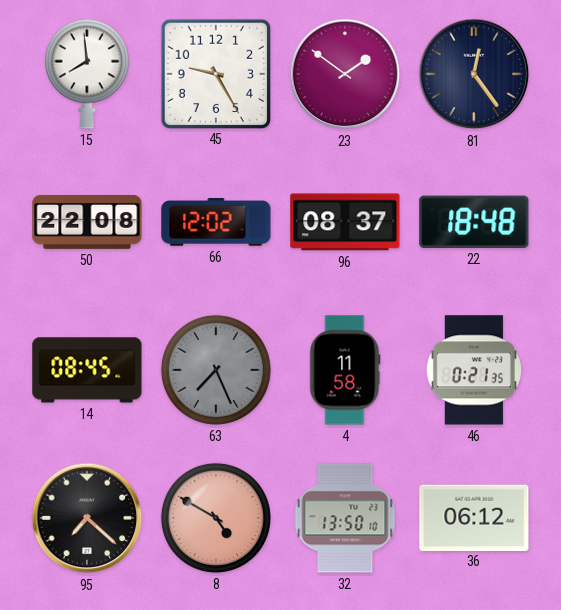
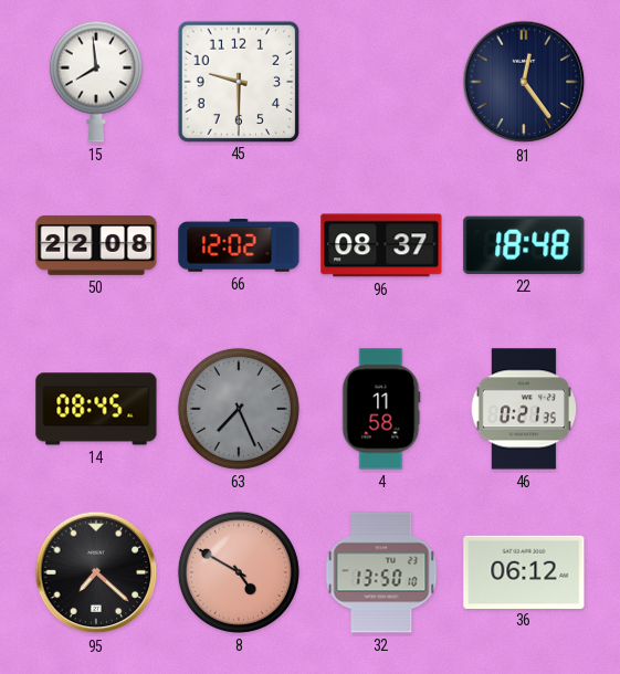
45: 9:25 -> 9:30
23: 1:51 -> none
